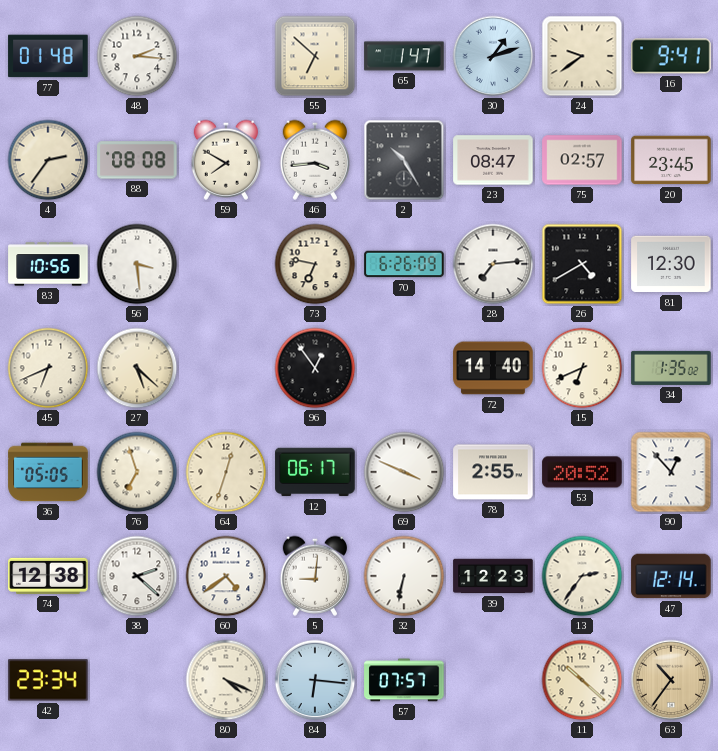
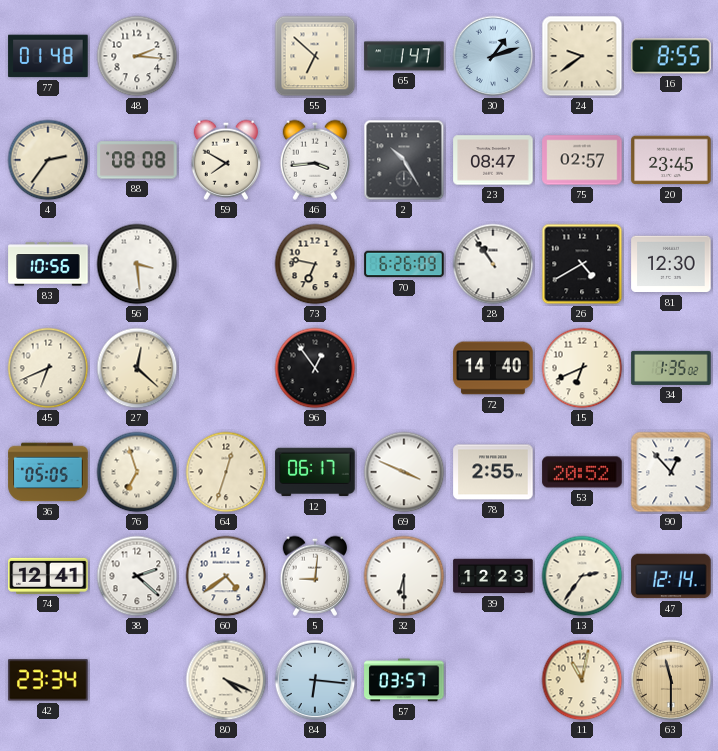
16: 9:41 -> 8:55
28: 7:14 -> 10:54
27: 5:22 -> 12:22
74: 12:38 -> 12:41
32: 6:32 -> 6:30
57: 07:57 -> 03:57
11: 10:22 -> 11:02
63: 10:36 -> 11:30
